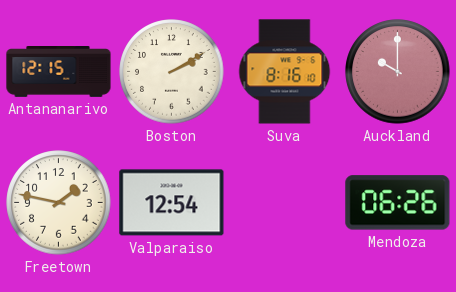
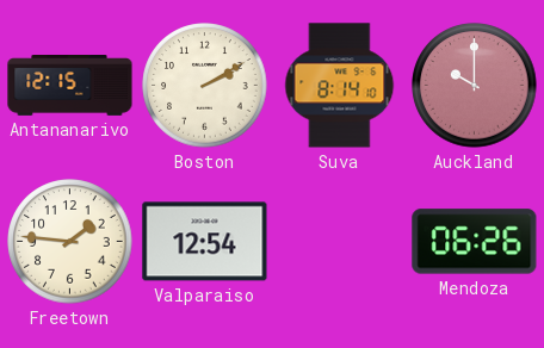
Suva: 8:16 -> 8:14
Freetown: 1:47 -> 1:46
